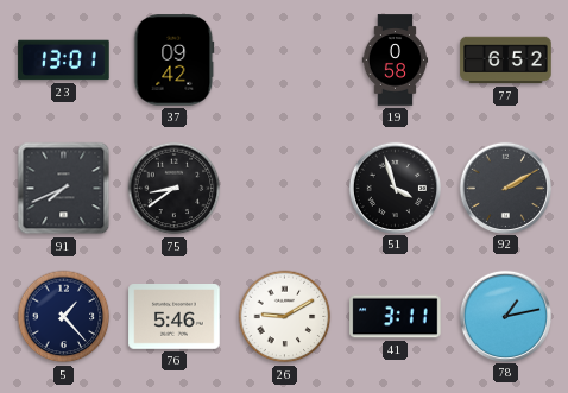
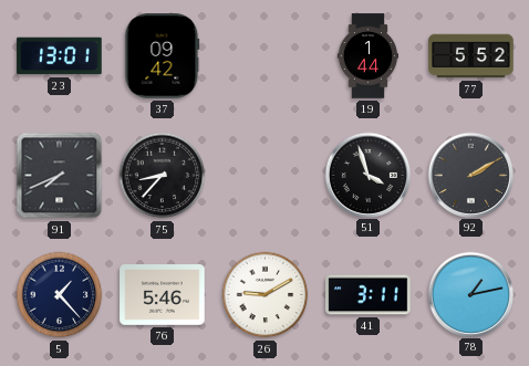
19: 0:58 -> 1:44
77: 6:52 -> 5:52
75: 8:39 -> 8:37
